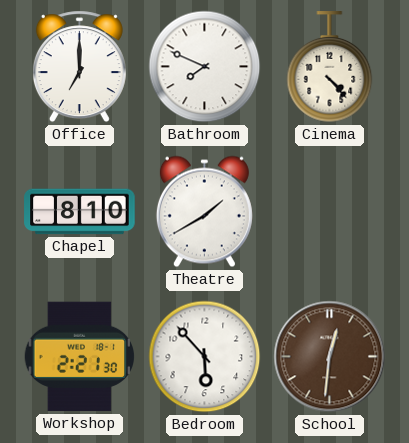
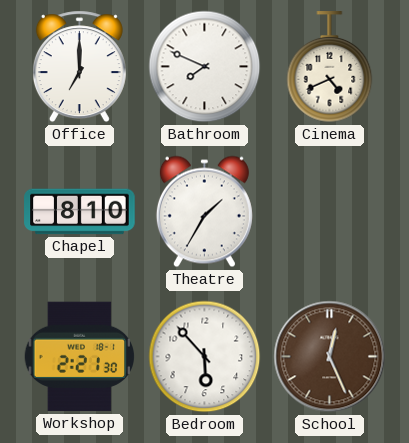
Cinema: 4:23 -> 4:41
Theatre: 1:40 -> 1:35
School: 12:31 -> 12:26
